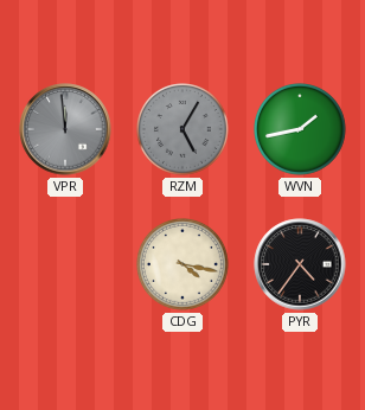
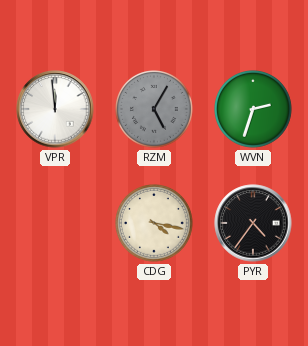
VPR dial: grey -> white
WVN: 1:43 -> 2:33
